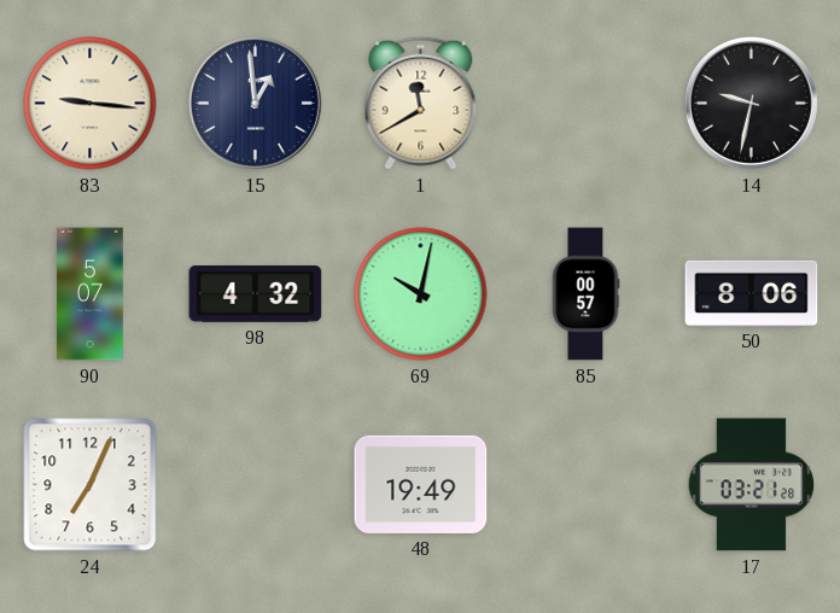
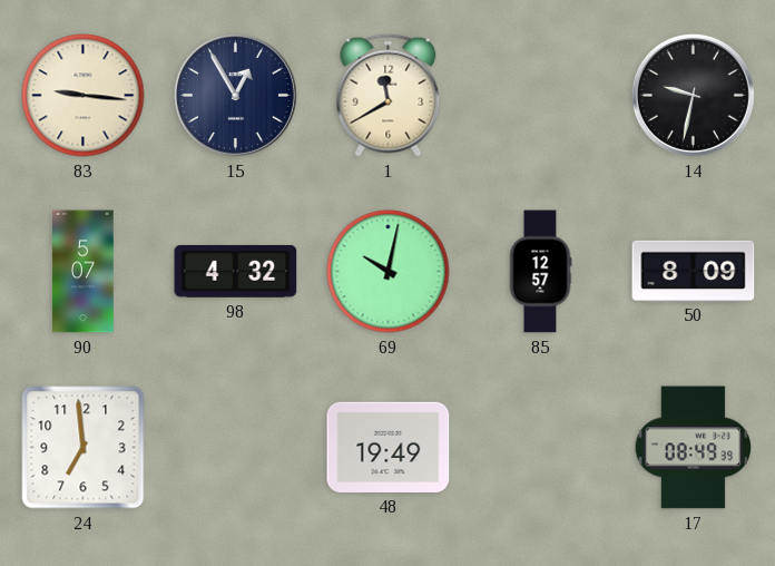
15: 12:59 -> 12:55
85: 00:57 -> 12:57
50: 8:06 -> 8:09
24: 7:04 -> 6:59
17: 03:21 -> 08:49
